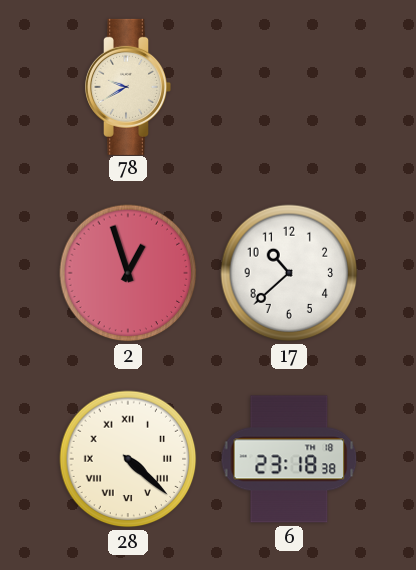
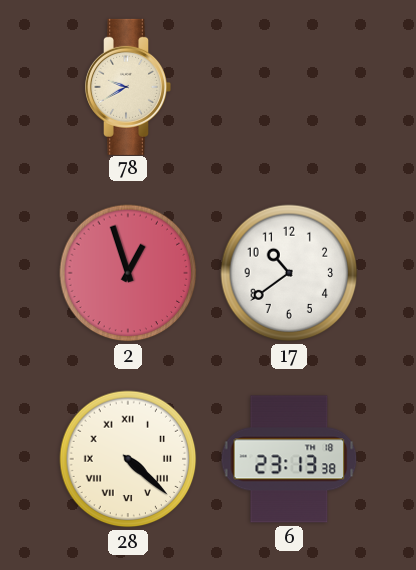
17: 10:38 -> 10:39
6: 23:18 -> 23:13
